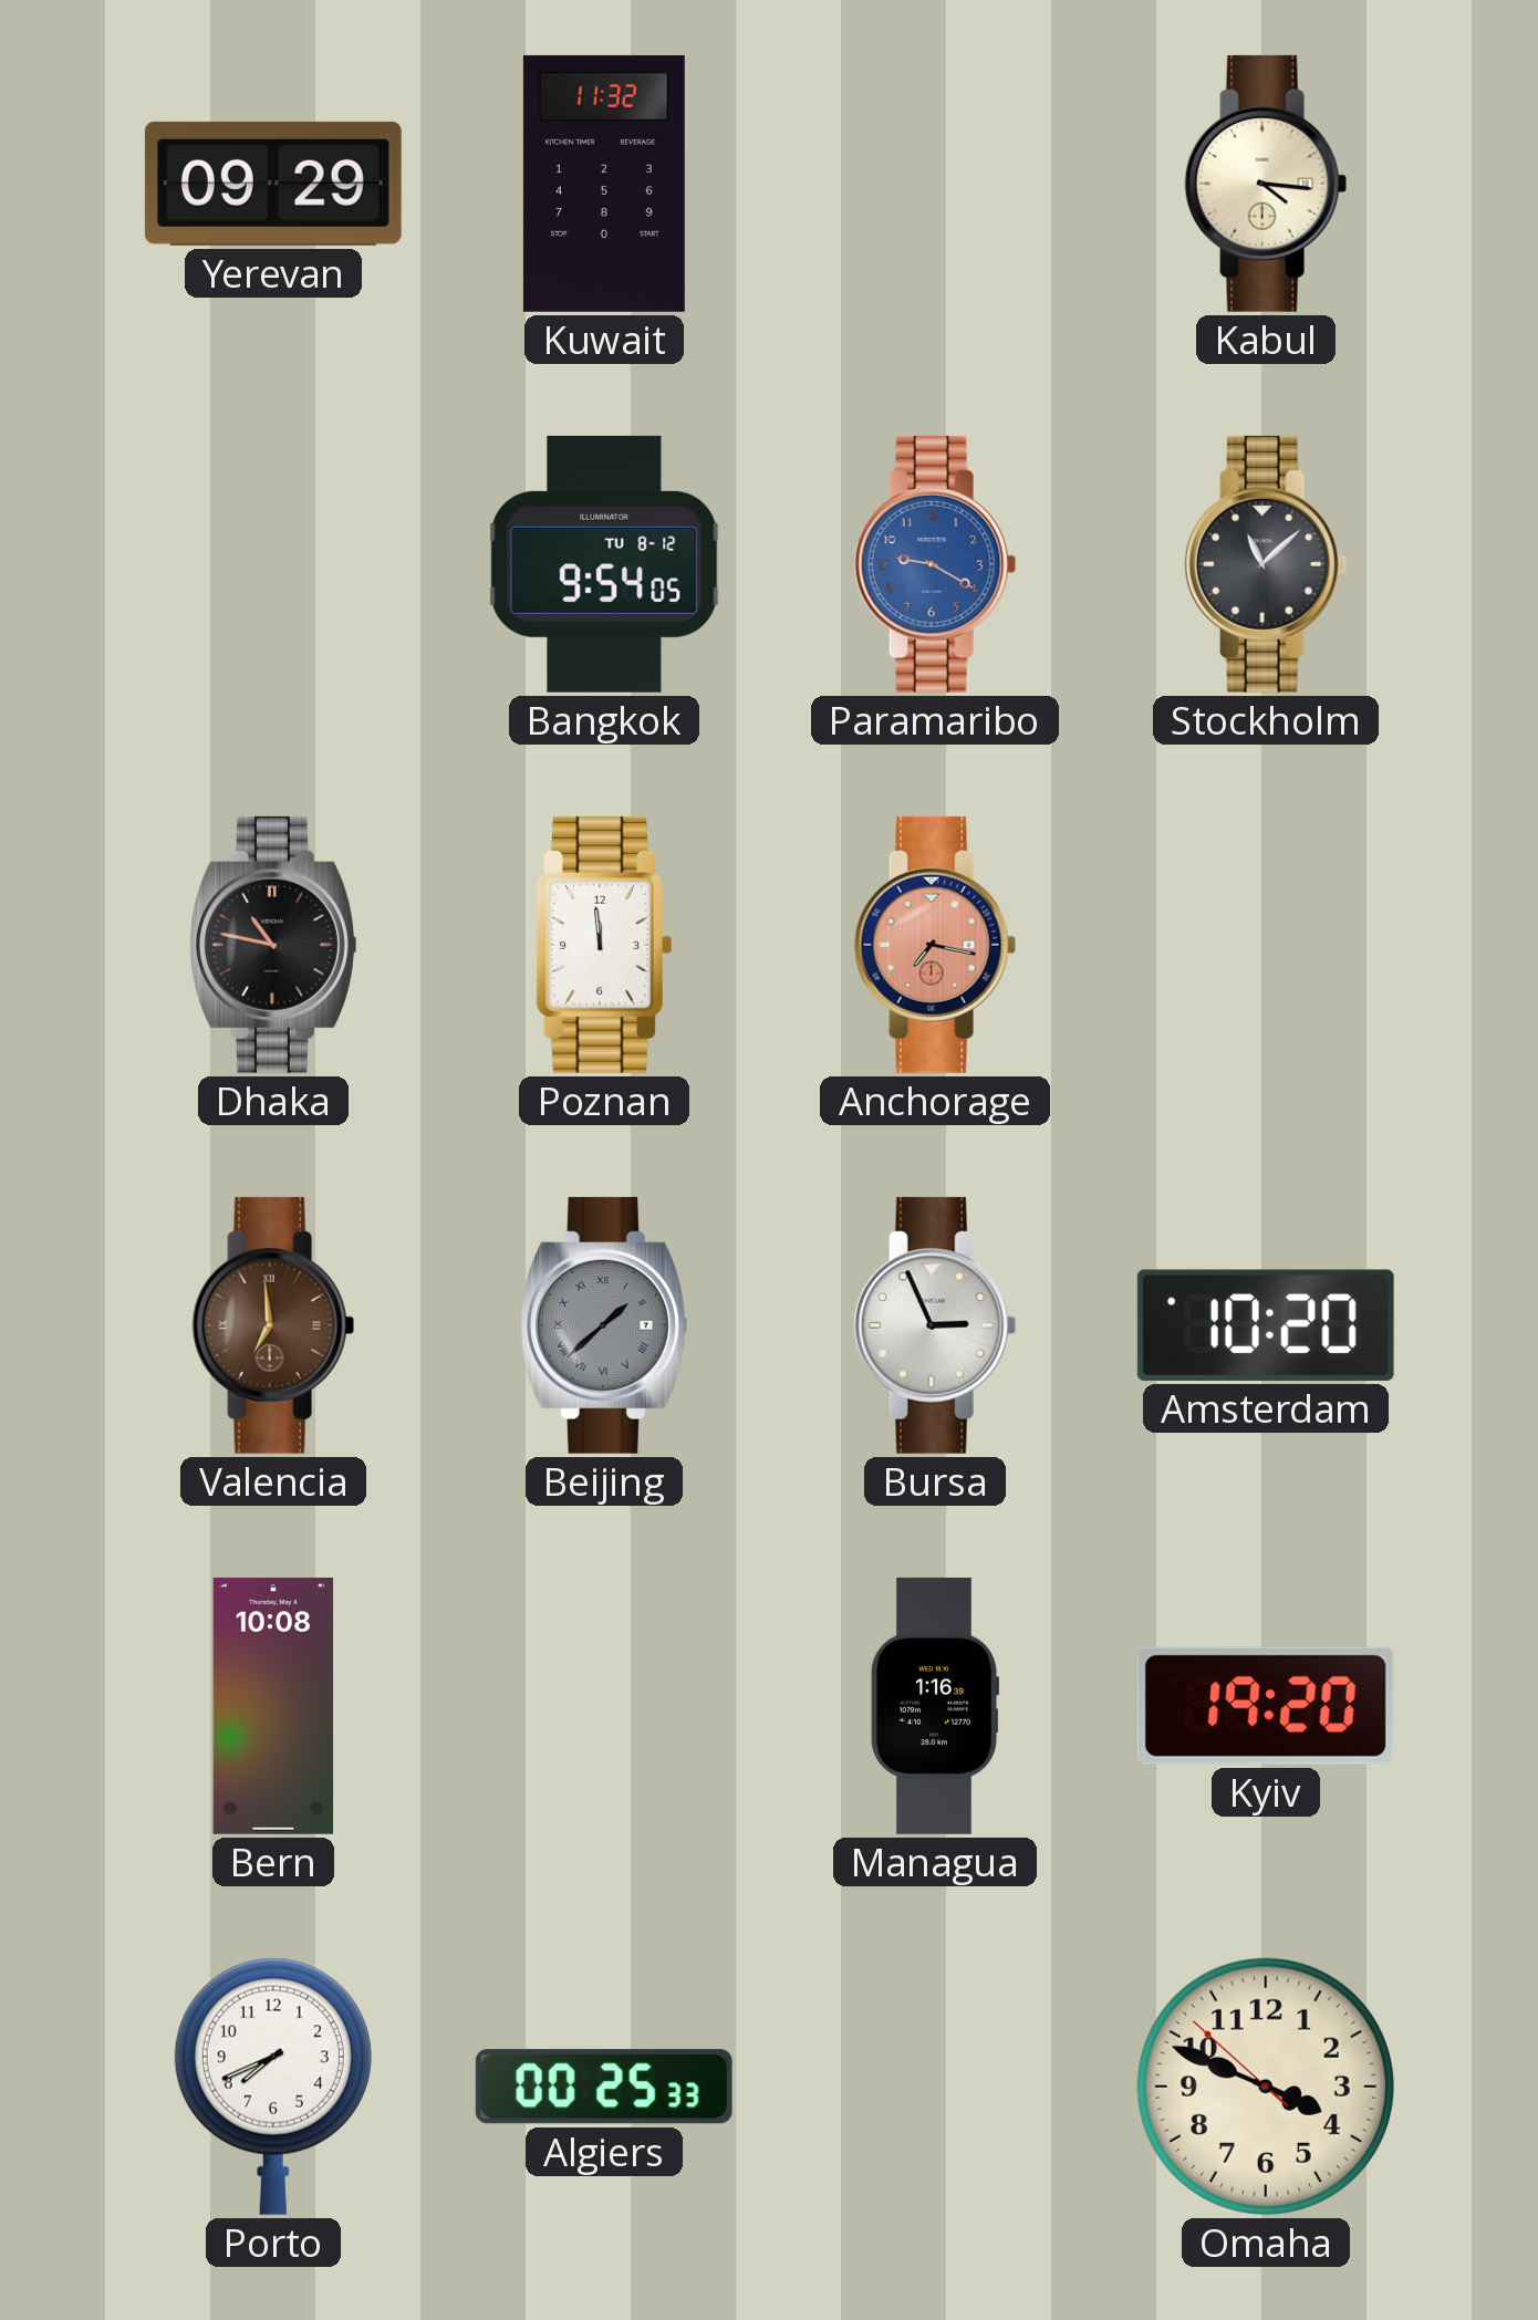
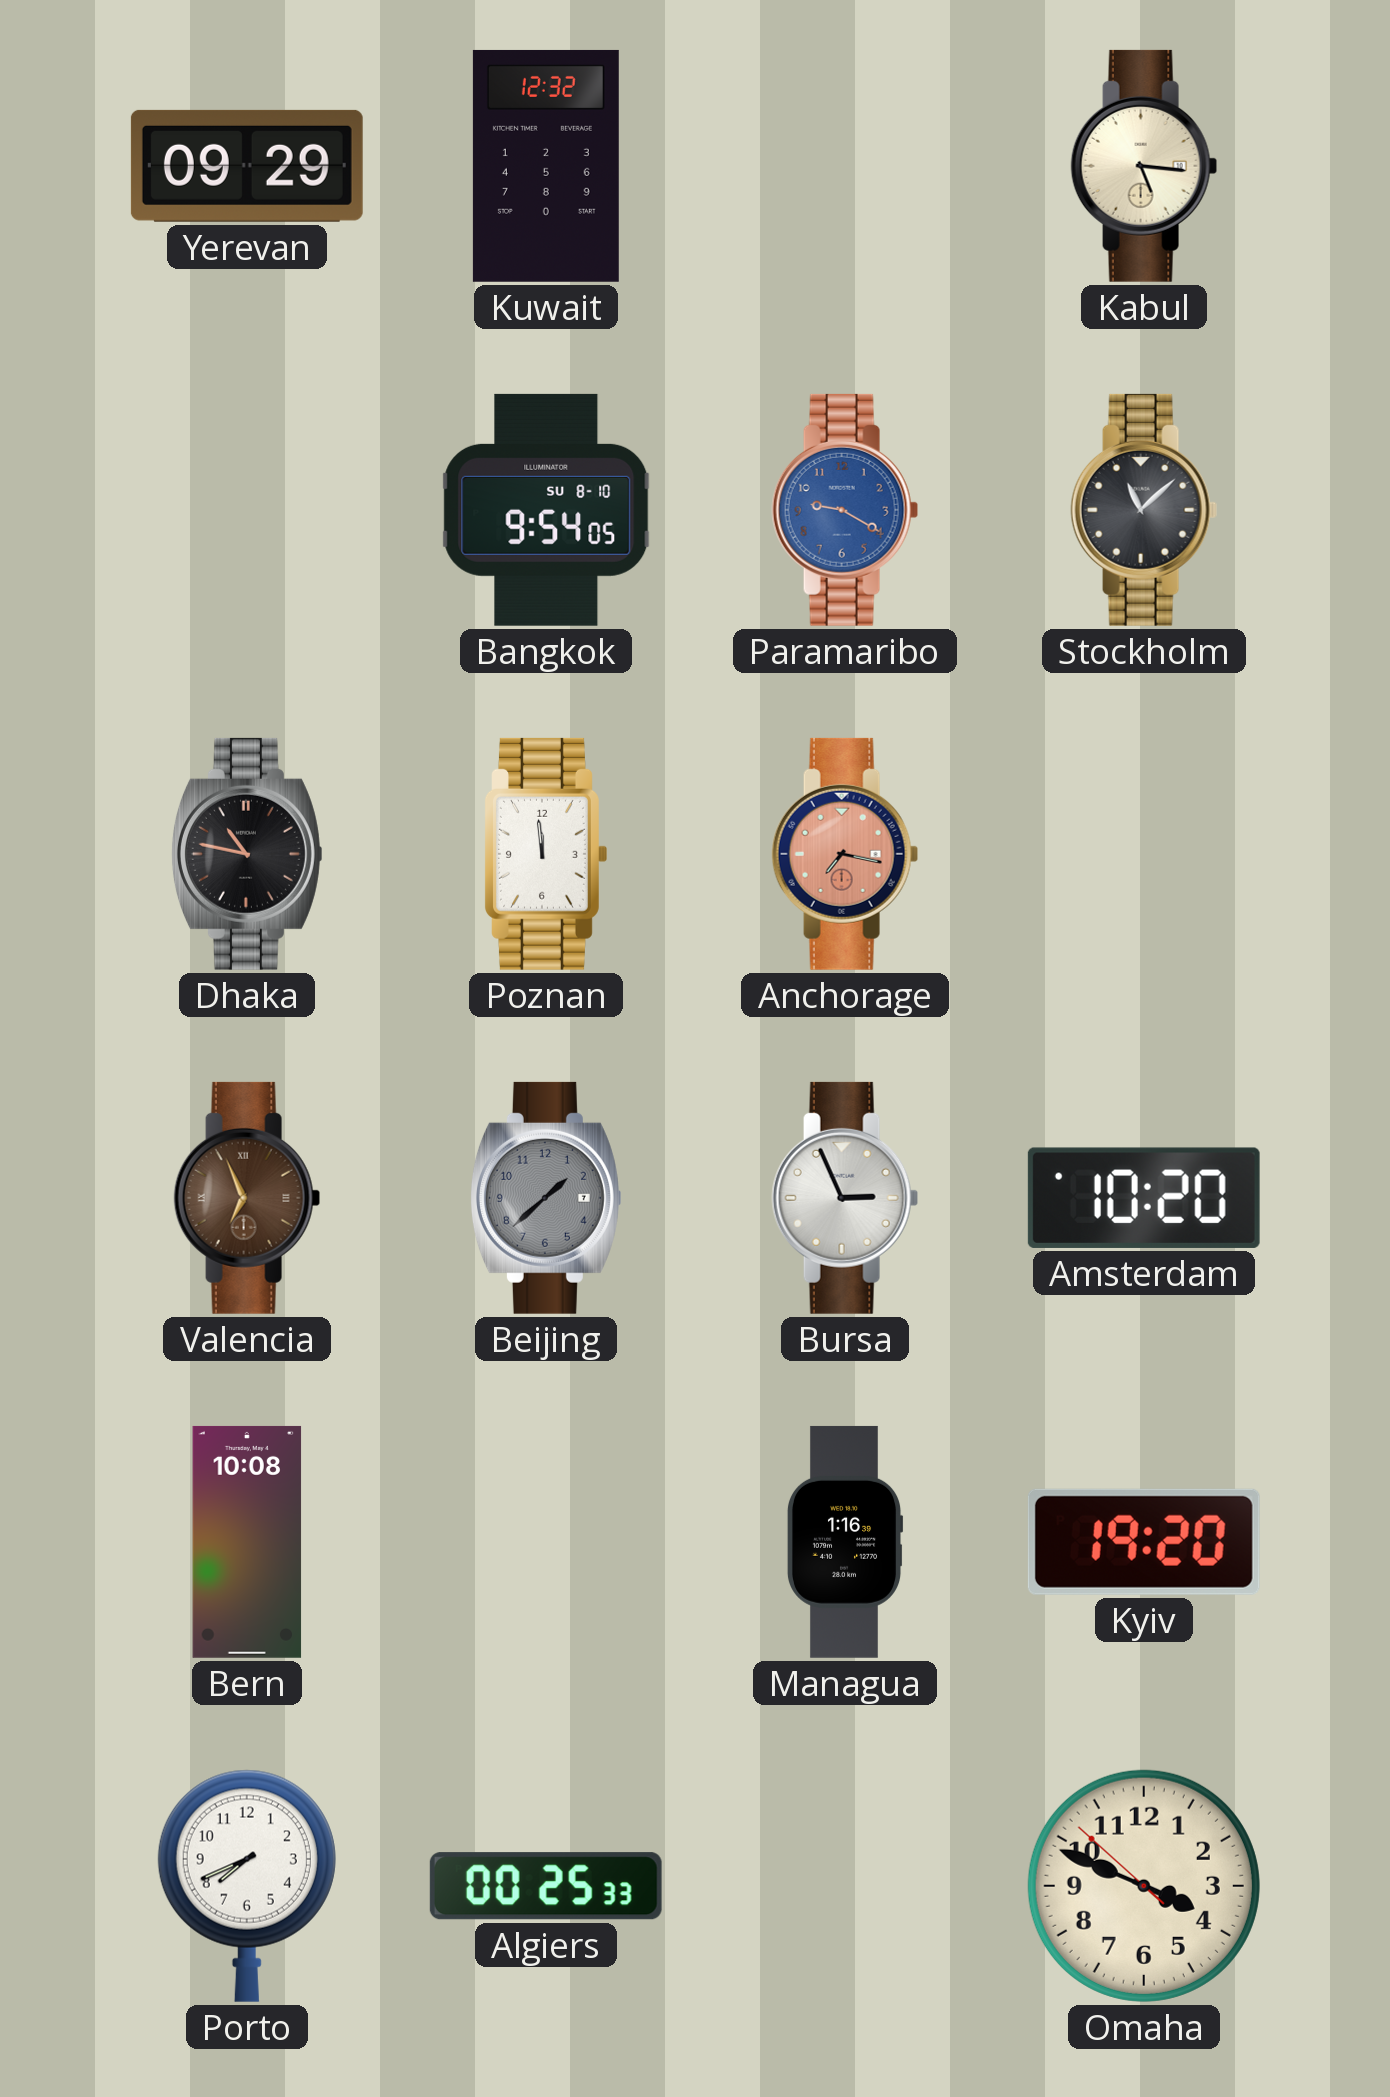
Kuwait: 11:32 -> 12:32
Kabul: 4:16 -> 5:16
Bangkok date: TU 8-12 -> SU 8-10
Valencia: 6:59 -> 6:56
Beijing numerals: Roman -> Arabic
